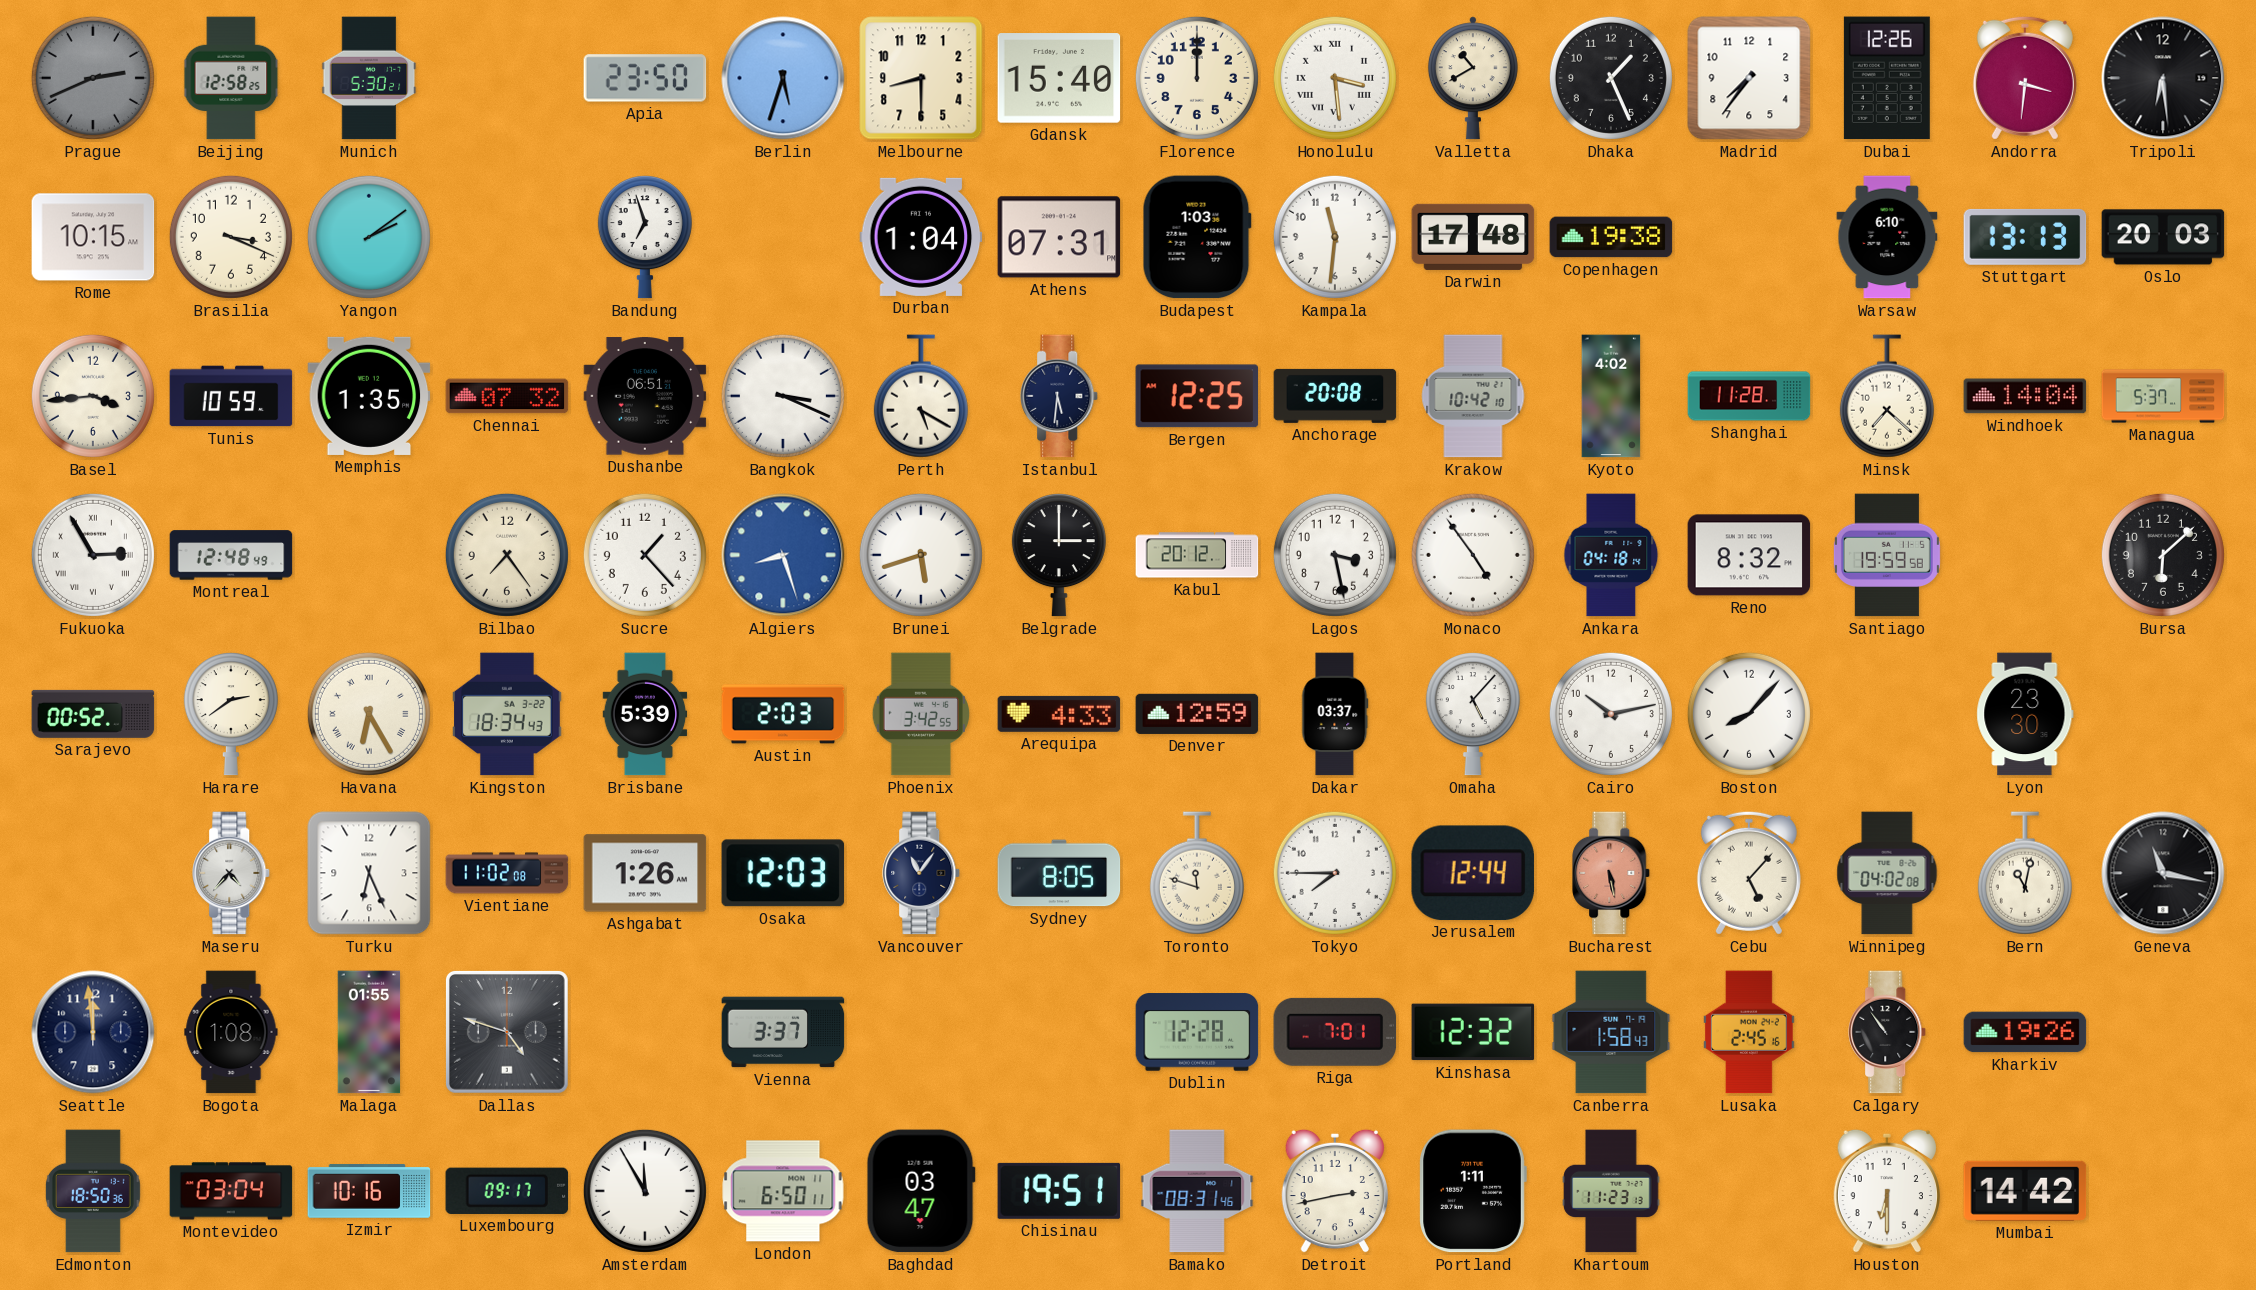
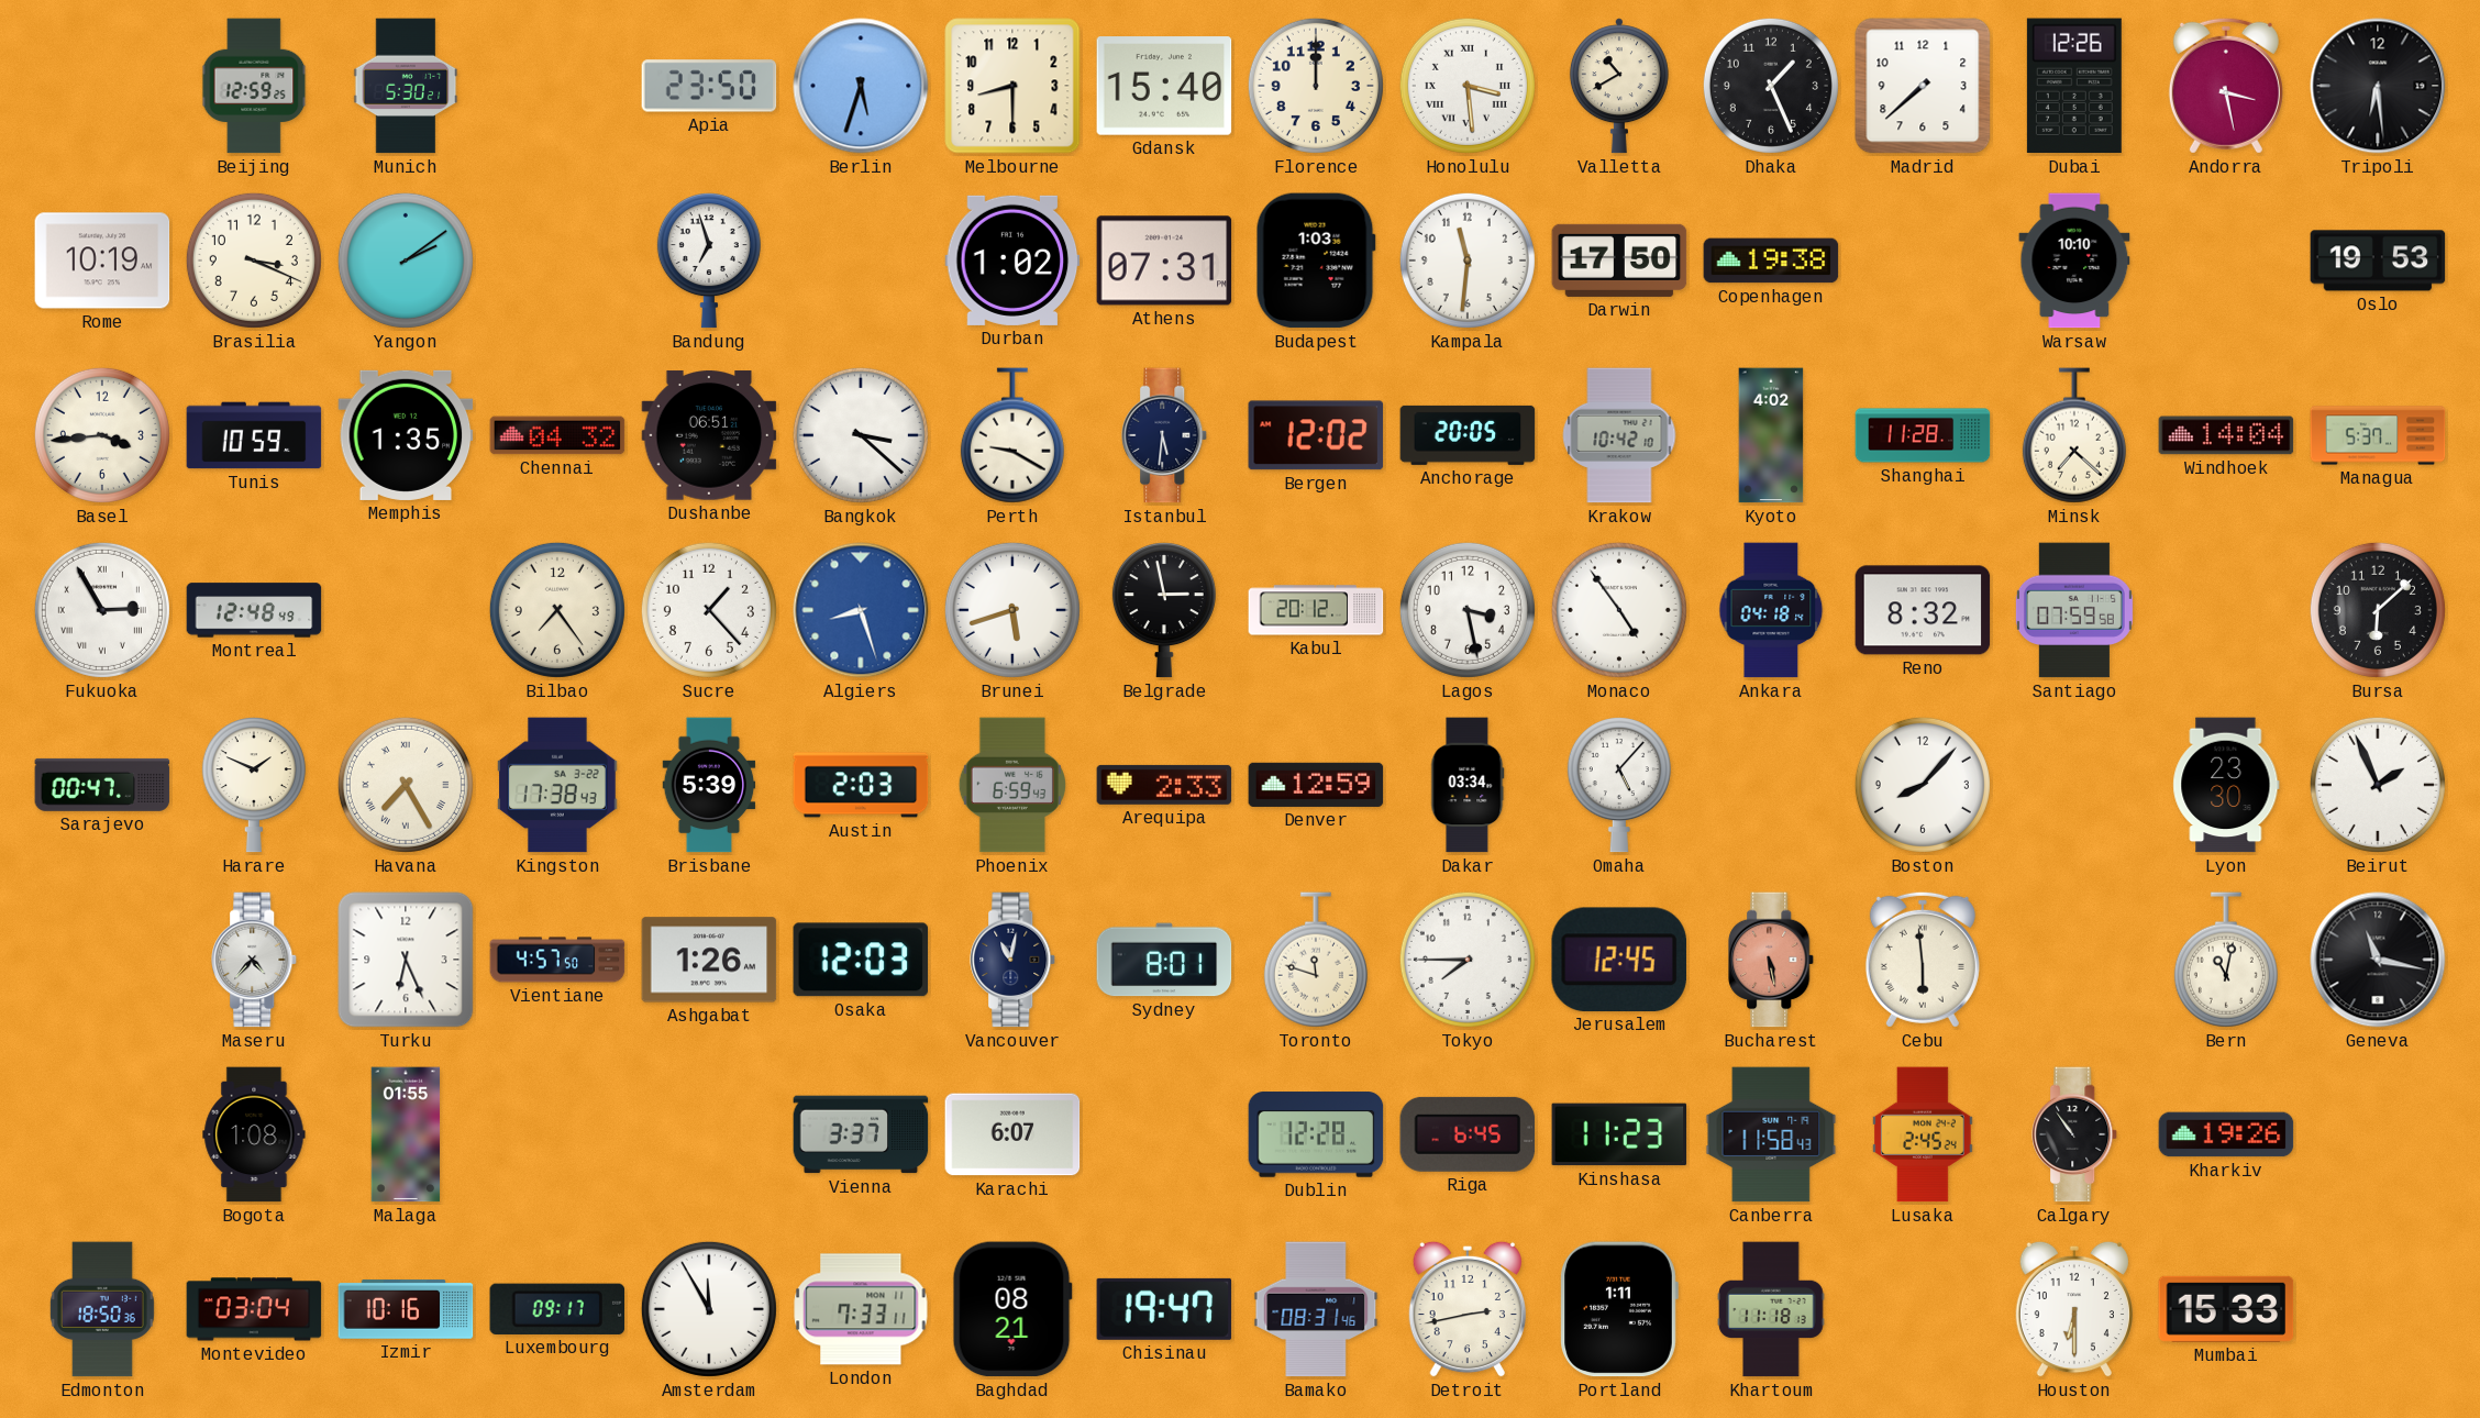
Prague: 2:41 -> none
Beijing: 12:58 -> 12:59
Madrid: 7:36 -> 7:38
Andorra: 3:31 -> 3:28
Rome: 10:15 -> 10:19
Durban: 1:04 -> 1:02
Darwin: 17:48 -> 17:50
Warsaw: 6:10 -> 10:10
Stuttgart: 13:13 -> none
Oslo: 20:03 -> 19:53
Chennai: 07:32 -> 04:32
Bangkok: 3:19 -> 3:22
Perth: 5:20 -> 9:20
Bergen: 12:25 -> 12:02
Anchorage: 20:08 -> 20:05
Belgrade: 3:00 -> 2:58
Santiago: 19:59 -> 07:59
Sarajevo: 00:52 -> 00:47
Harare: 2:39 -> 1:49
Havana: 6:25 -> 7:25
Kingston: 18:34 -> 17:38
Phoenix: 3:42 -> 6:59
Arequipa: 4:33 -> 2:33
Dakar: 03:37 -> 03:34
Cairo: 10:13 -> none
Beirut: none -> 1:56
Vientiane: 11:02 -> 4:57
Vancouver: 11:06 -> 11:02
Sydney: 8:05 -> 8:01
Jerusalem: 12:44 -> 12:45
Cebu: 5:07 -> 5:59
Winnipeg: 04:02 -> none
Seattle: 11:59 -> none
Dallas: 4:48 -> none
Karachi: none -> 6:07
Riga: 7:01 -> 6:45
Kinshasa: 12:32 -> 11:23
Canberra: 1:58 -> 11:58
Lusaka: 2:45:16 -> 2:45:24
London: 6:50 -> 7:33
Baghdad: 03:47 -> 08:21
Chisinau: 19:51 -> 19:47
Khartoum: 11:23 -> 11:18
Mumbai: 14:42 -> 15:33
